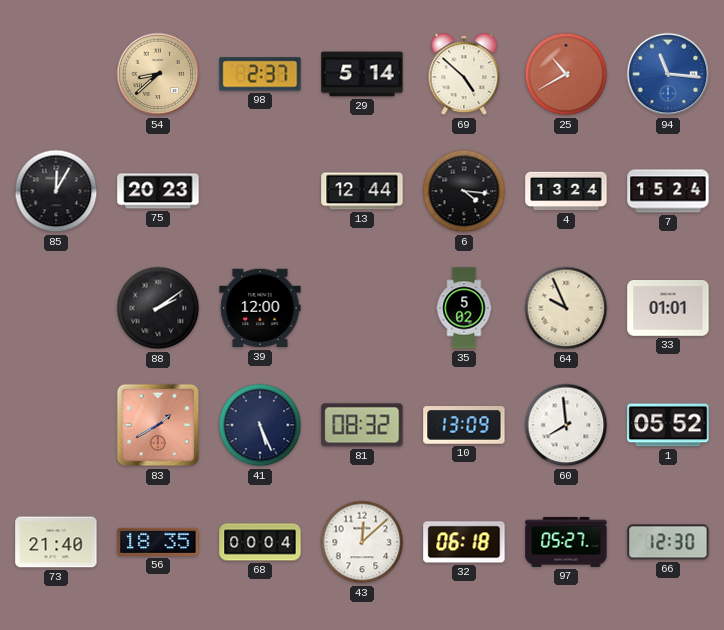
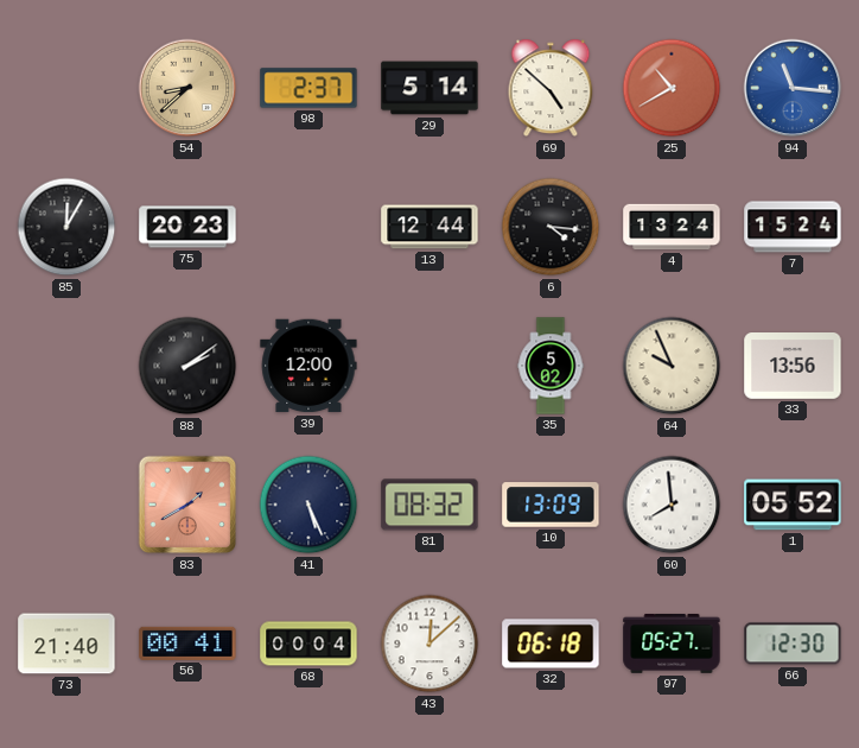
33: 01:01 -> 13:56
56: 18:35 -> 00:41
